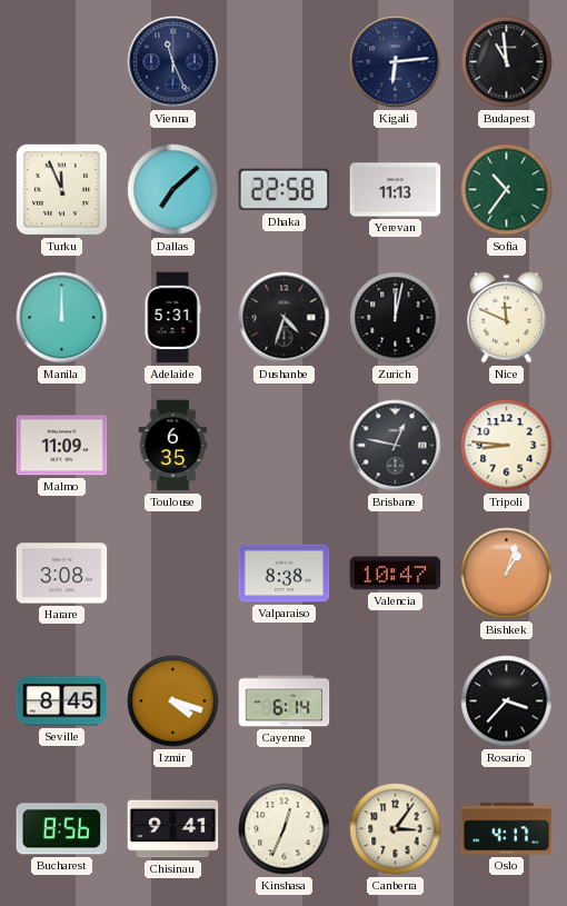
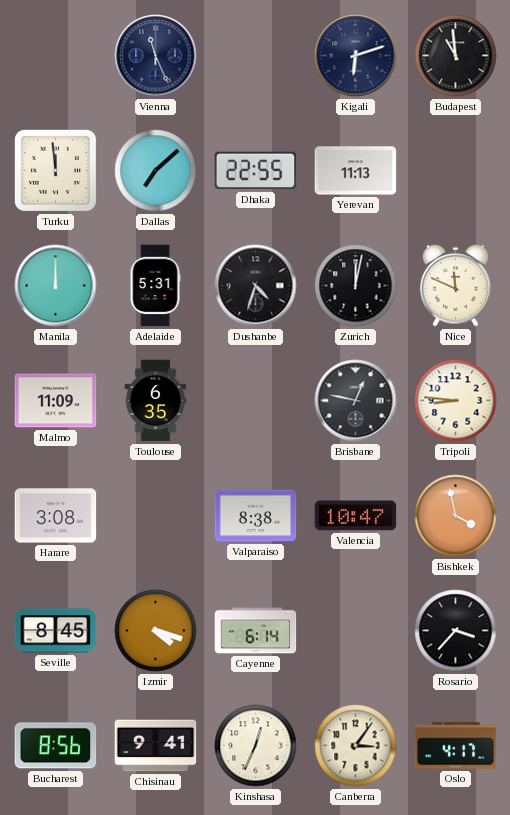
Kigali: 6:14 -> 6:12
Turku: 11:56 -> 11:59
Dhaka: 22:58 -> 22:55
Sofia: 10:36 -> none
Bishkek: 1:03 -> 3:58
